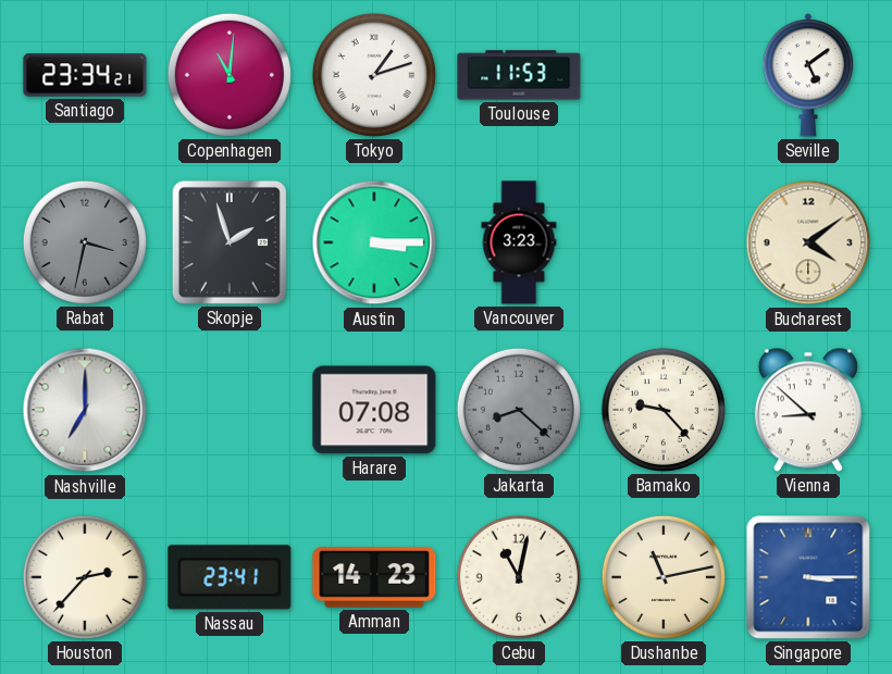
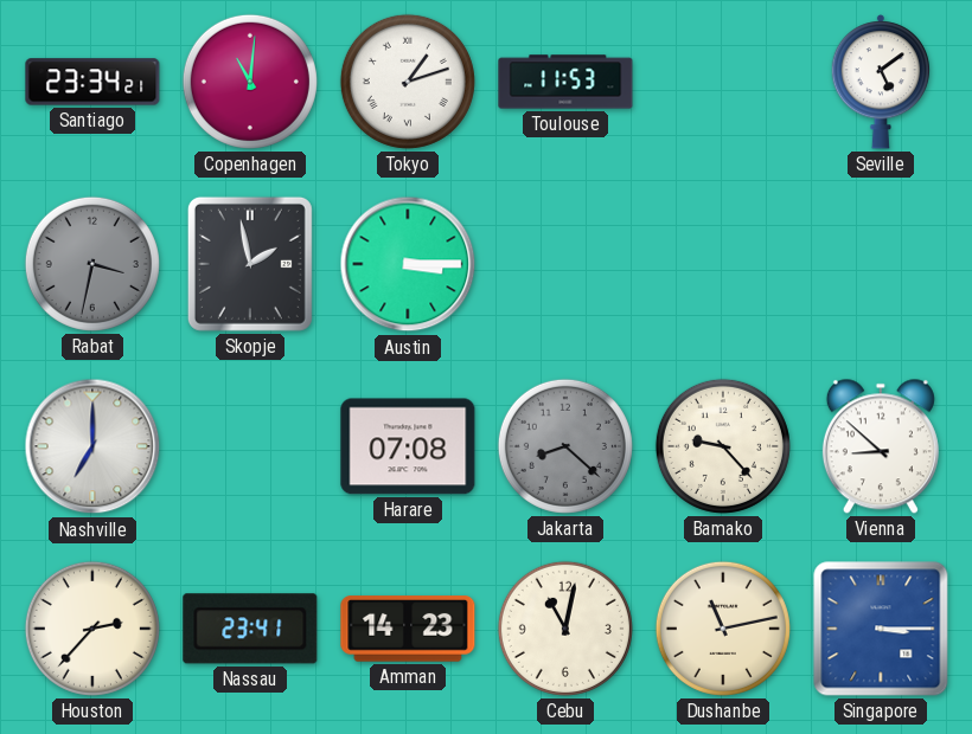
Skopje: 1:57 -> 1:58
Vancouver: 3:23 -> none
Bucharest: 4:09 -> none
